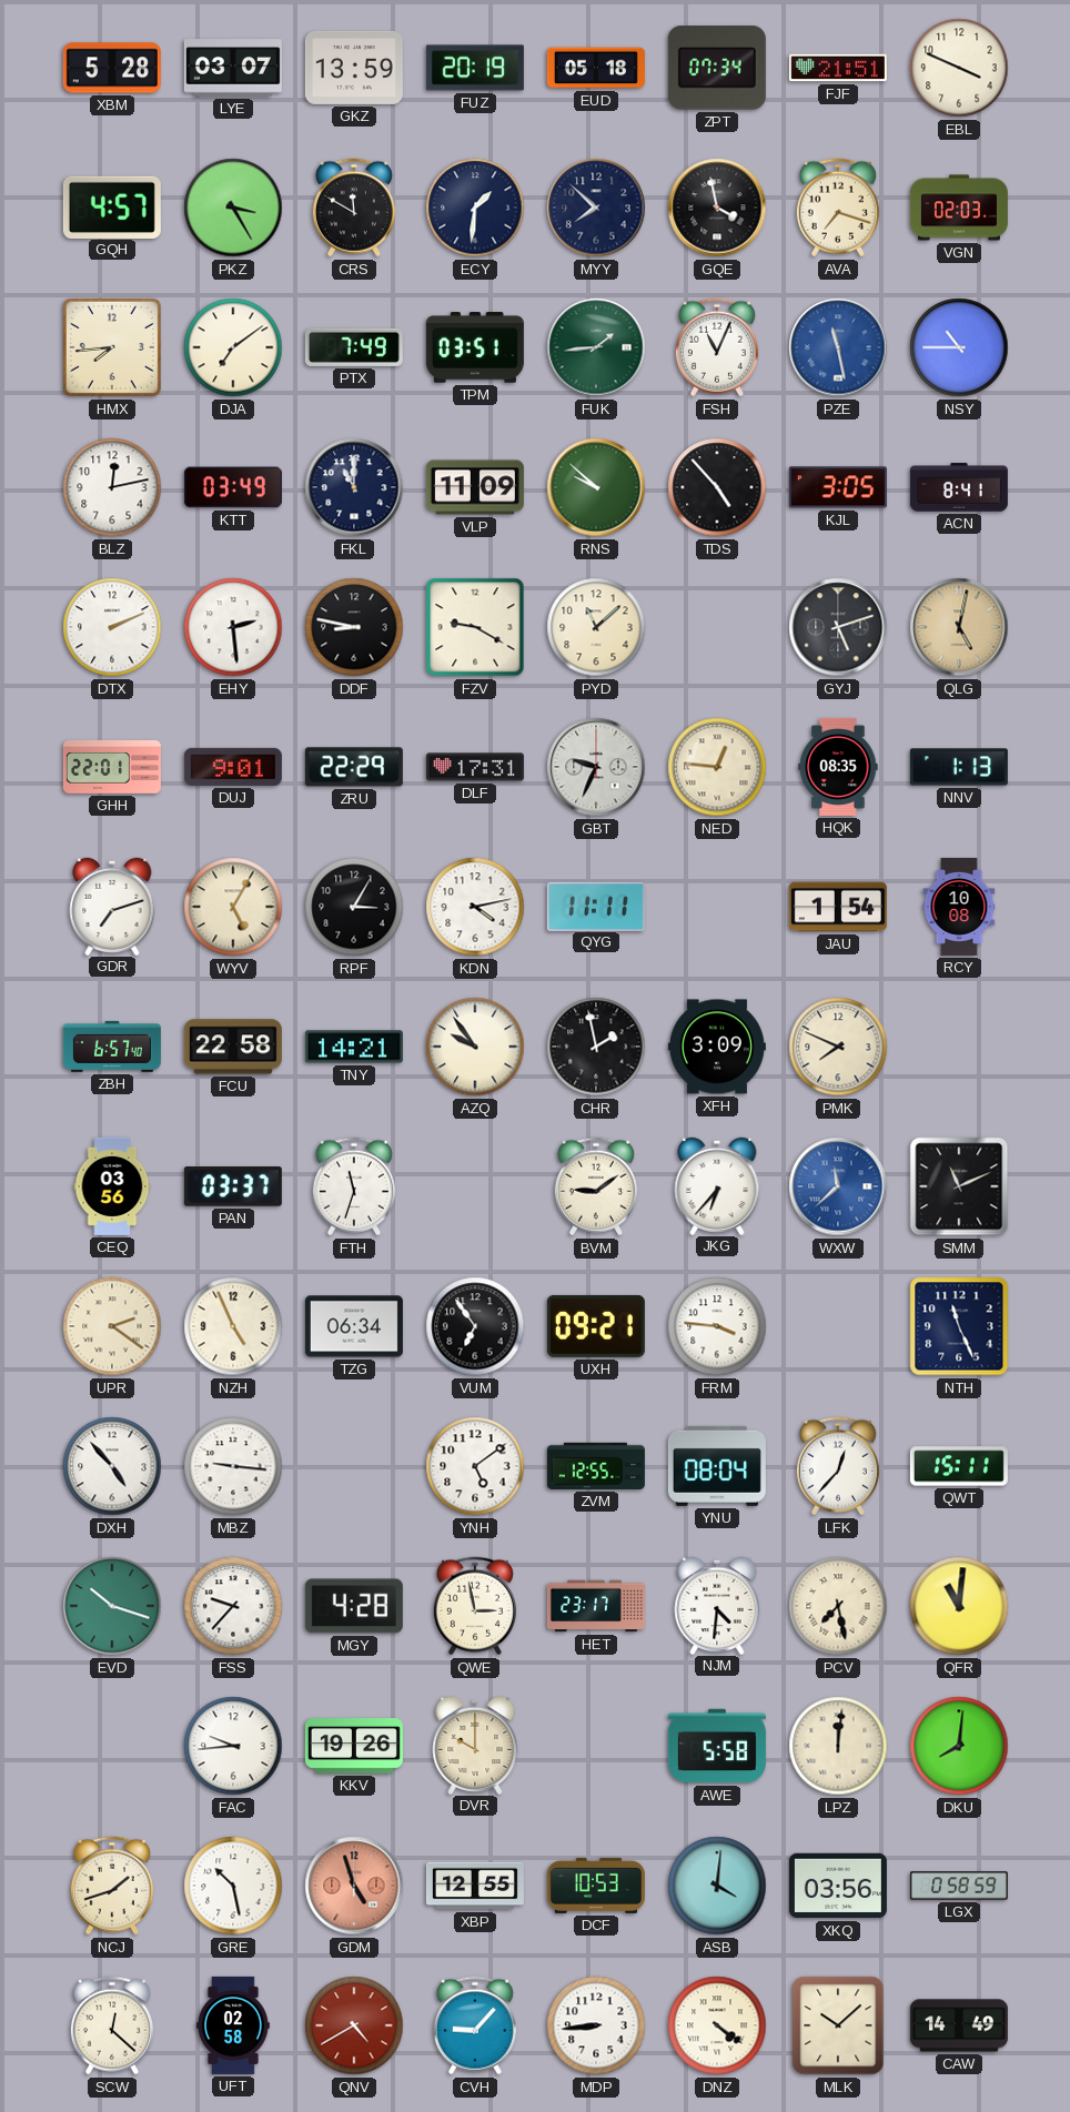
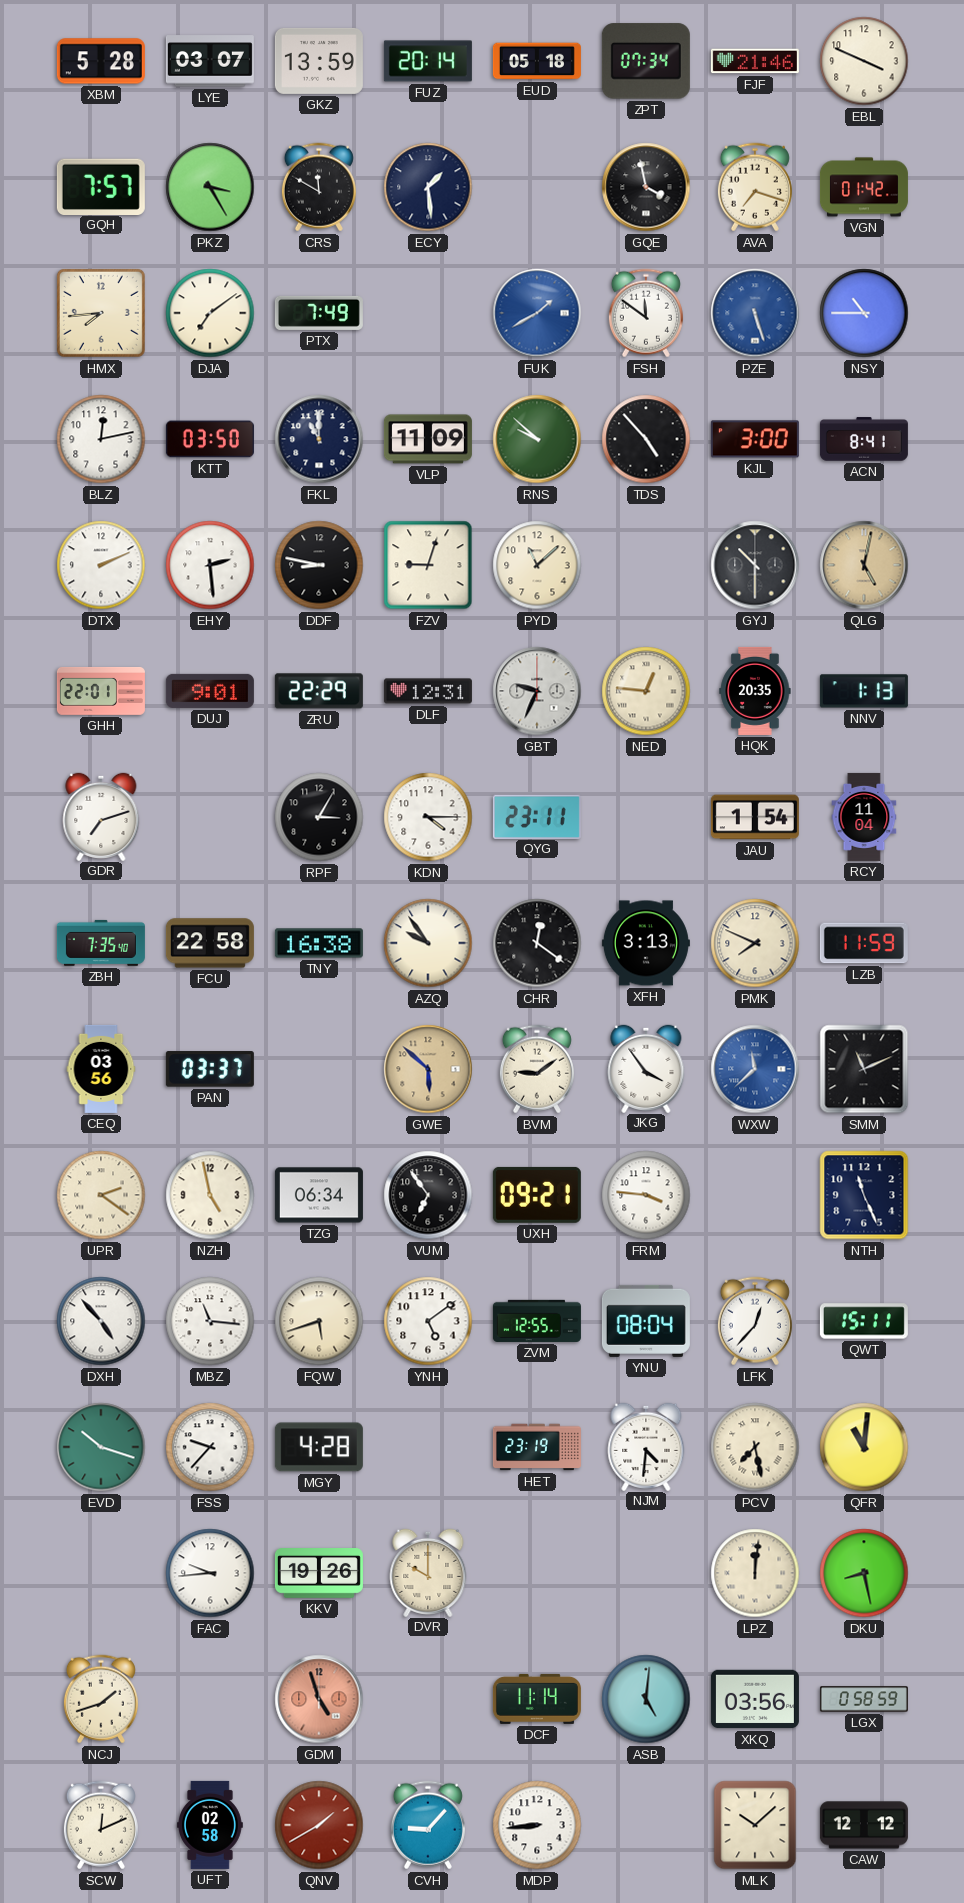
FUZ: 20:19 -> 20:14
FJF: 21:51 -> 21:46
GQH: 4:57 -> 7:57
ECY: 1:31 -> 1:29
MYY: 7:52 -> none
VGN: 02:03 -> 01:42
TPM: 03:51 -> none
FUK: 1:44 -> 1:40
FUK dial: green -> blue
FSH: 11:04 -> 11:51
PZE: 11:28 -> 5:27
KTT: 03:49 -> 03:50
KJL: 3:05 -> 3:00
FZV: 9:20 -> 9:03
GYJ: 5:12 -> 10:30
DLF: 17:31 -> 12:31
HQK: 08:35 -> 20:35
WYV: 5:05 -> none
KDN: 4:13 -> 4:15
QYG: 11:11 -> 23:11
RCY: 10:08 -> 11:04
ZBH: 6:57 -> 7:35
TNY: 14:21 -> 16:38
CHR: 1:58 -> 12:21
XFH: 3:09 -> 3:13
LZB: none -> 11:59
FTH: 11:33 -> none
GWE: none -> 5:52
JKG: 6:37 -> 3:54
NZH: 4:56 -> 4:58
MBZ: 9:16 -> 11:16
FQW: none -> 5:42
QWE: 2:58 -> none
HET: 23:17 -> 23:19
AWE: 5:58 -> none
DKU: 8:01 -> 8:28
GRE: 10:28 -> none
XBP: 12:55 -> none
DCF: 10:53 -> 11:14
ASB: 4:01 -> 5:01
SCW: 12:22 -> 12:11
QNV: 4:40 -> 1:40
DNZ: 4:21 -> none
CAW: 14:49 -> 12:12
